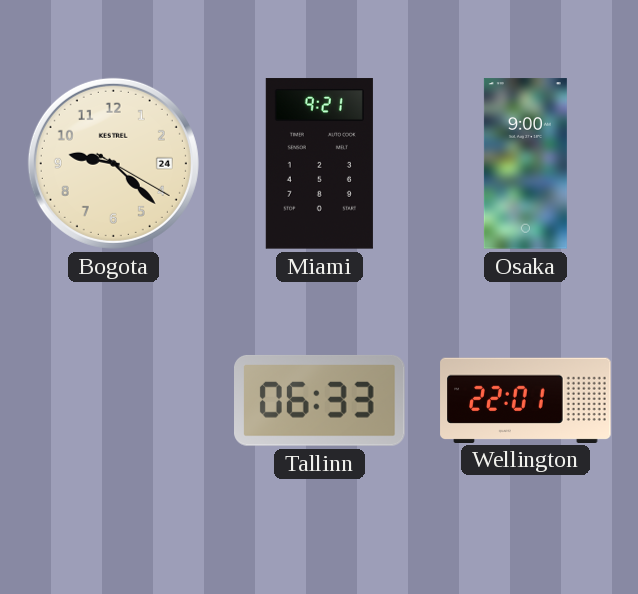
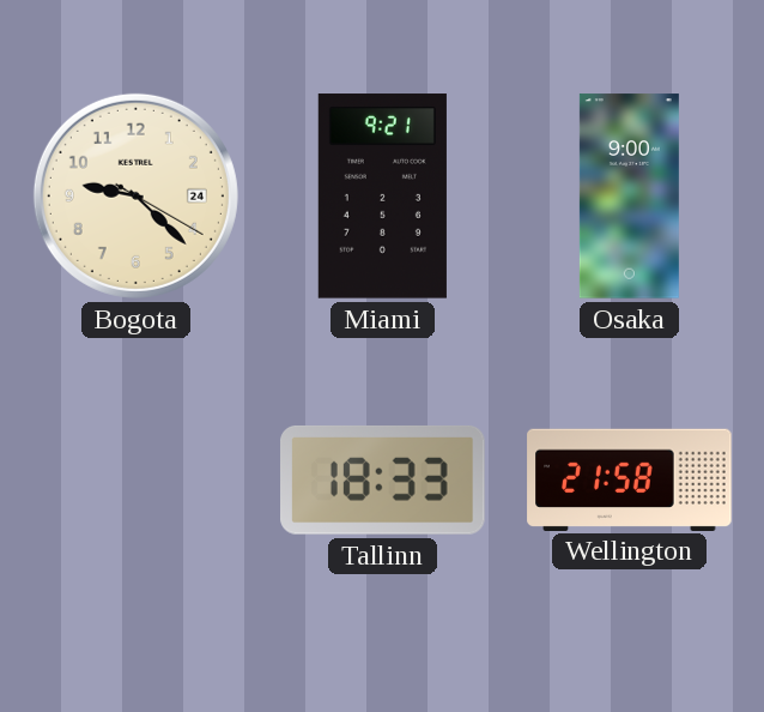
Tallinn: 06:33 -> 18:33
Wellington: 22:01 -> 21:58
